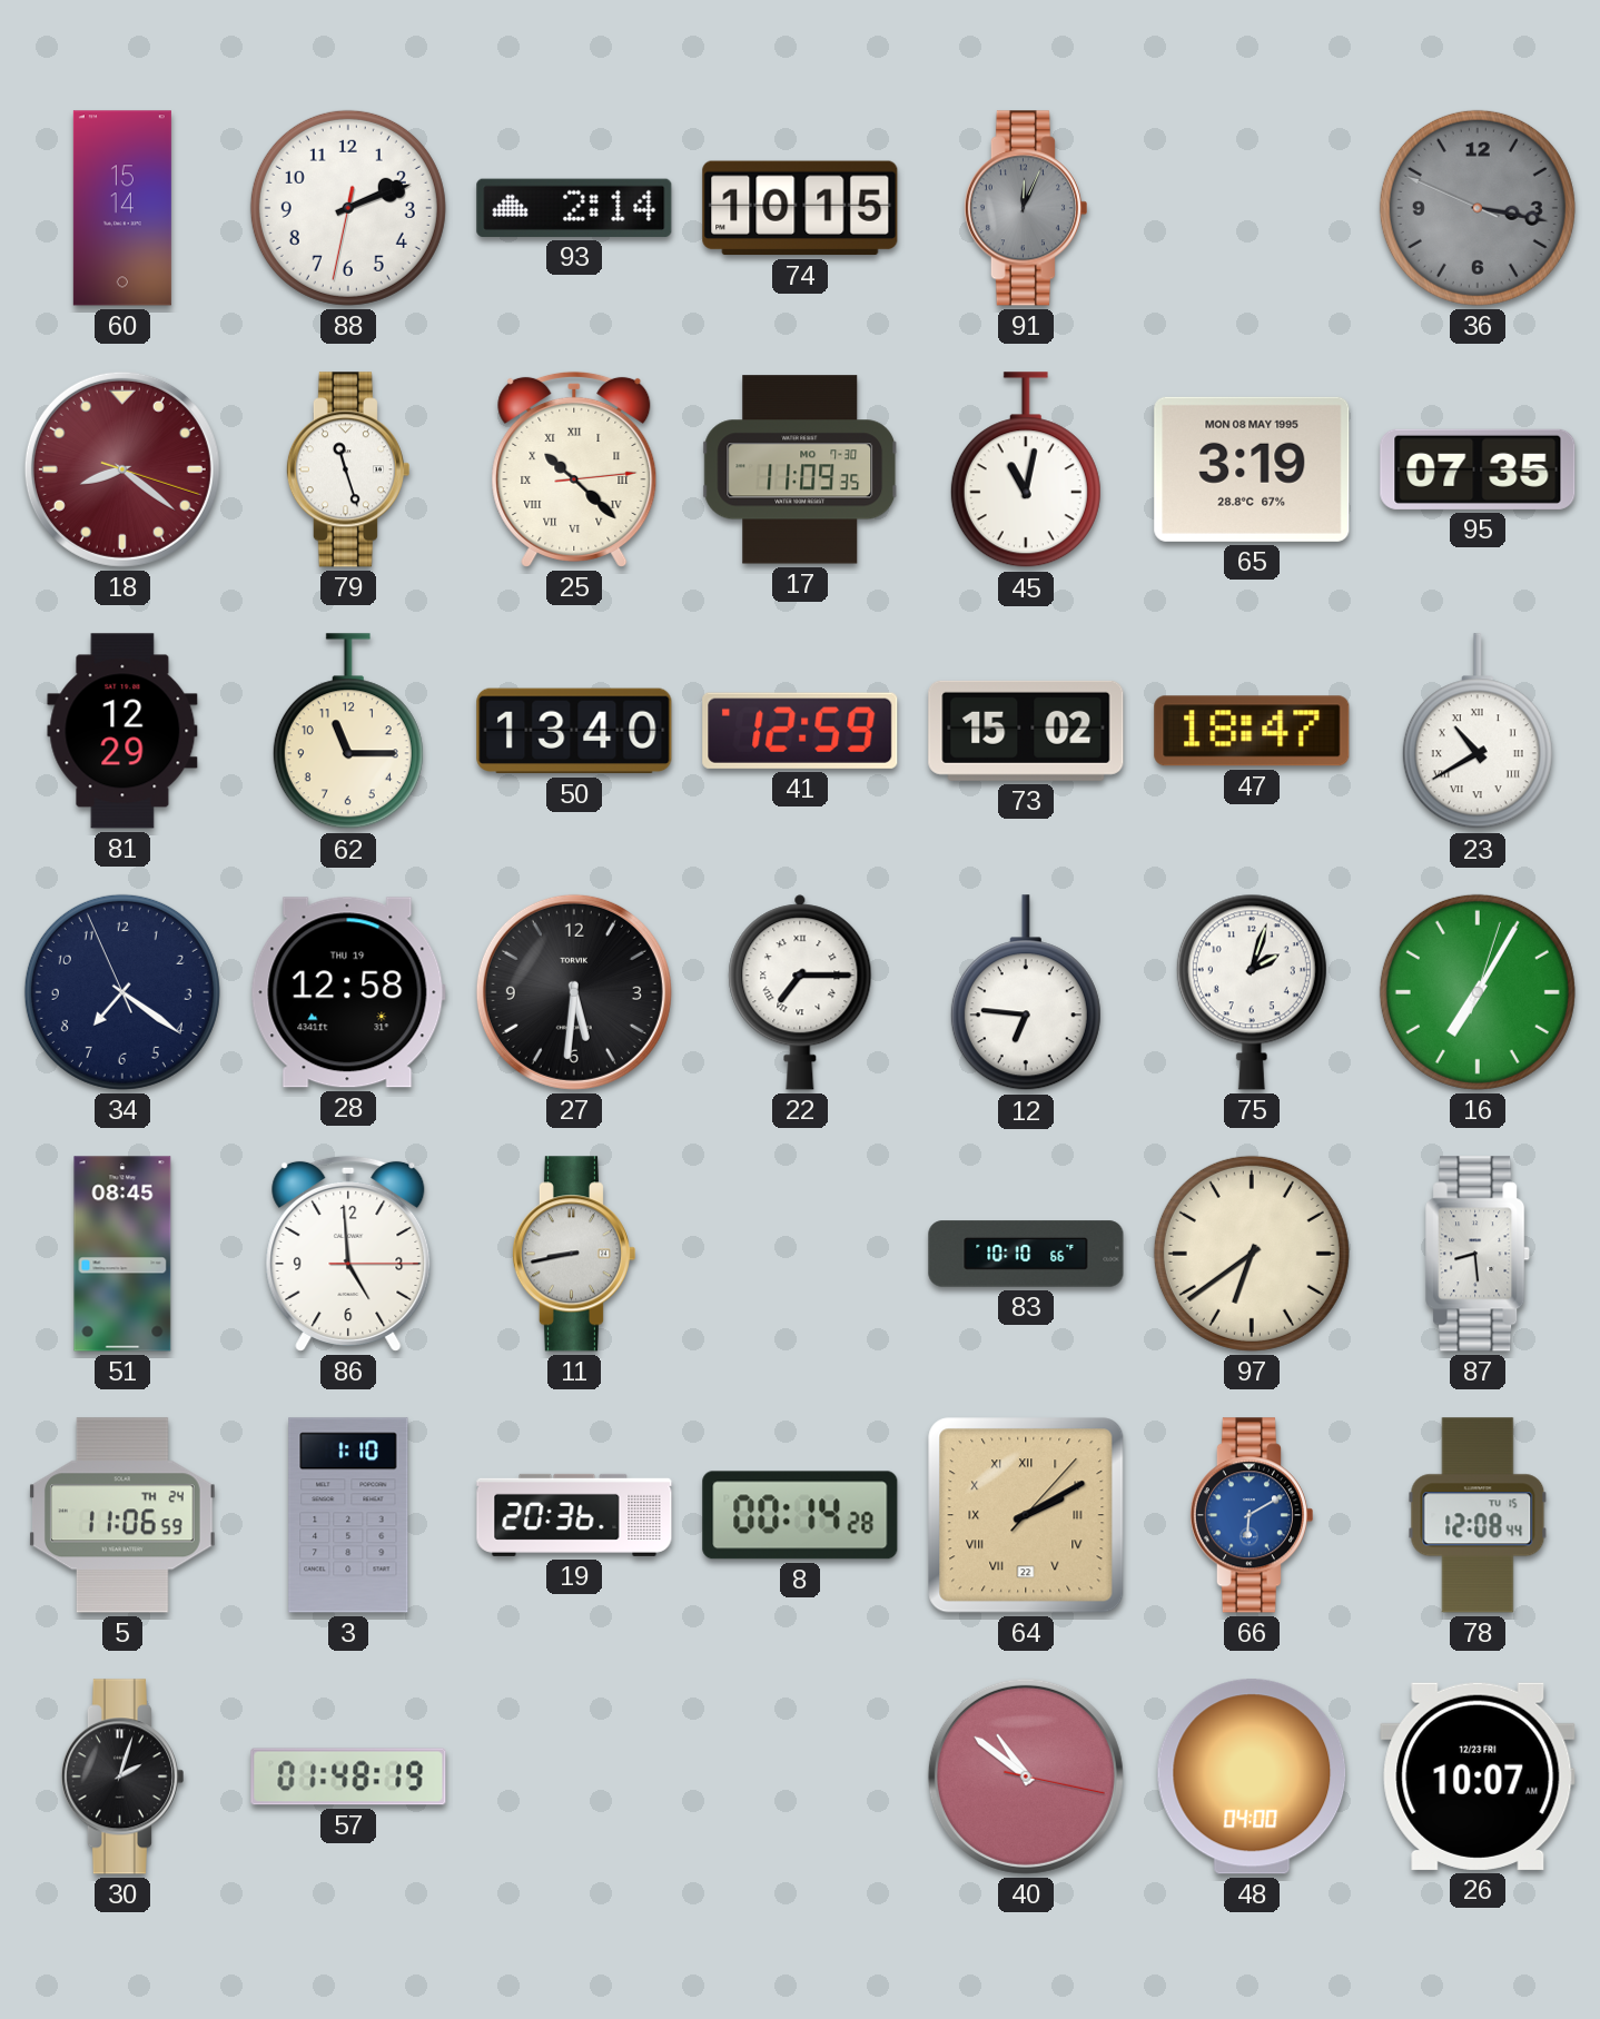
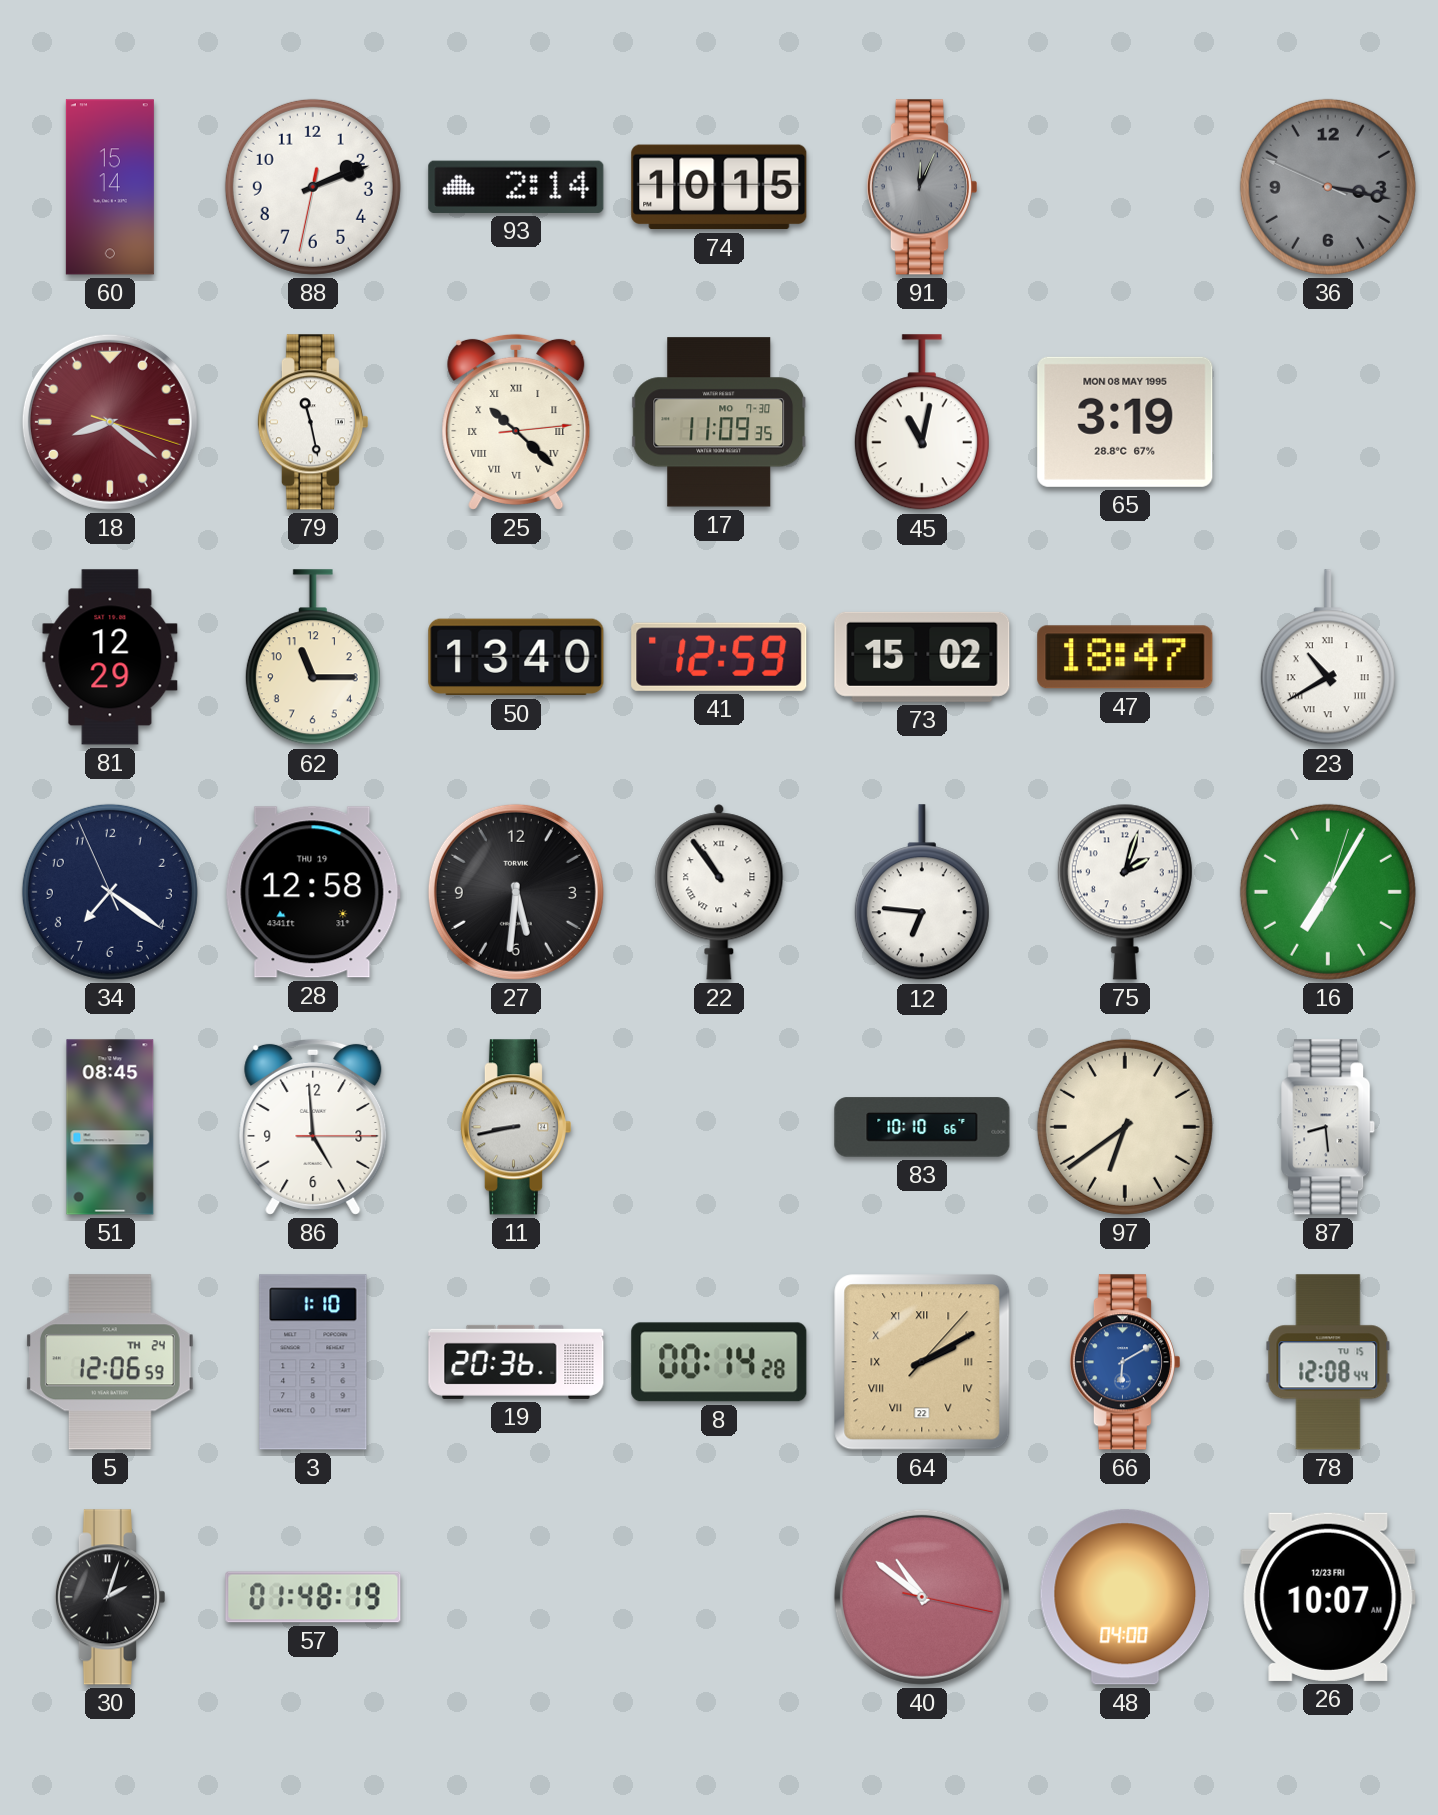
79: 11:27 -> 11:28
95: 07:35 -> none
22: 7:15 -> 10:54
5: 11:06 -> 12:06
